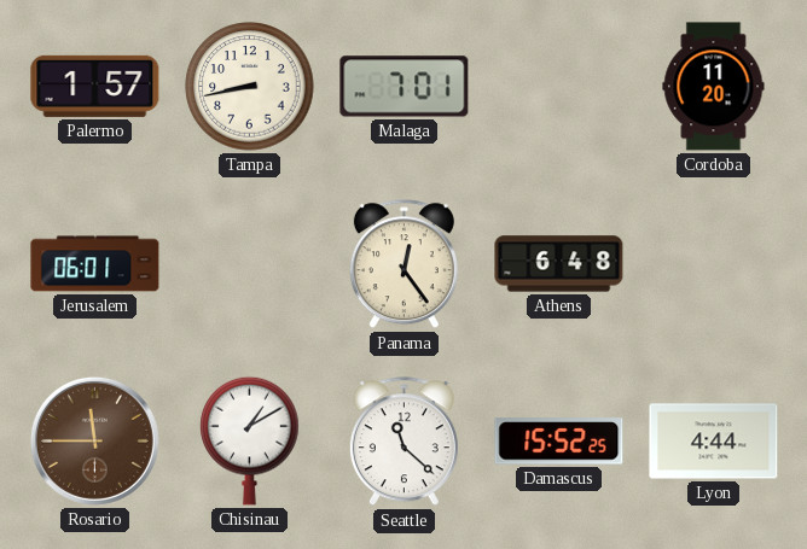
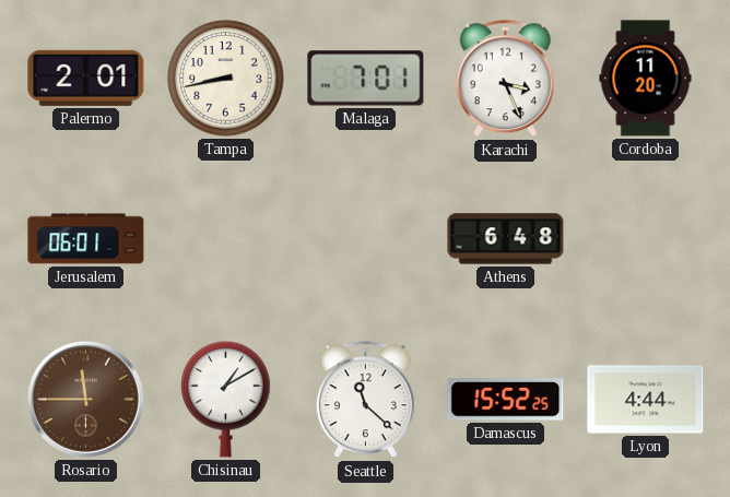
Palermo: 1:57 -> 2:01
Karachi: none -> 3:26
Panama: 12:24 -> none
